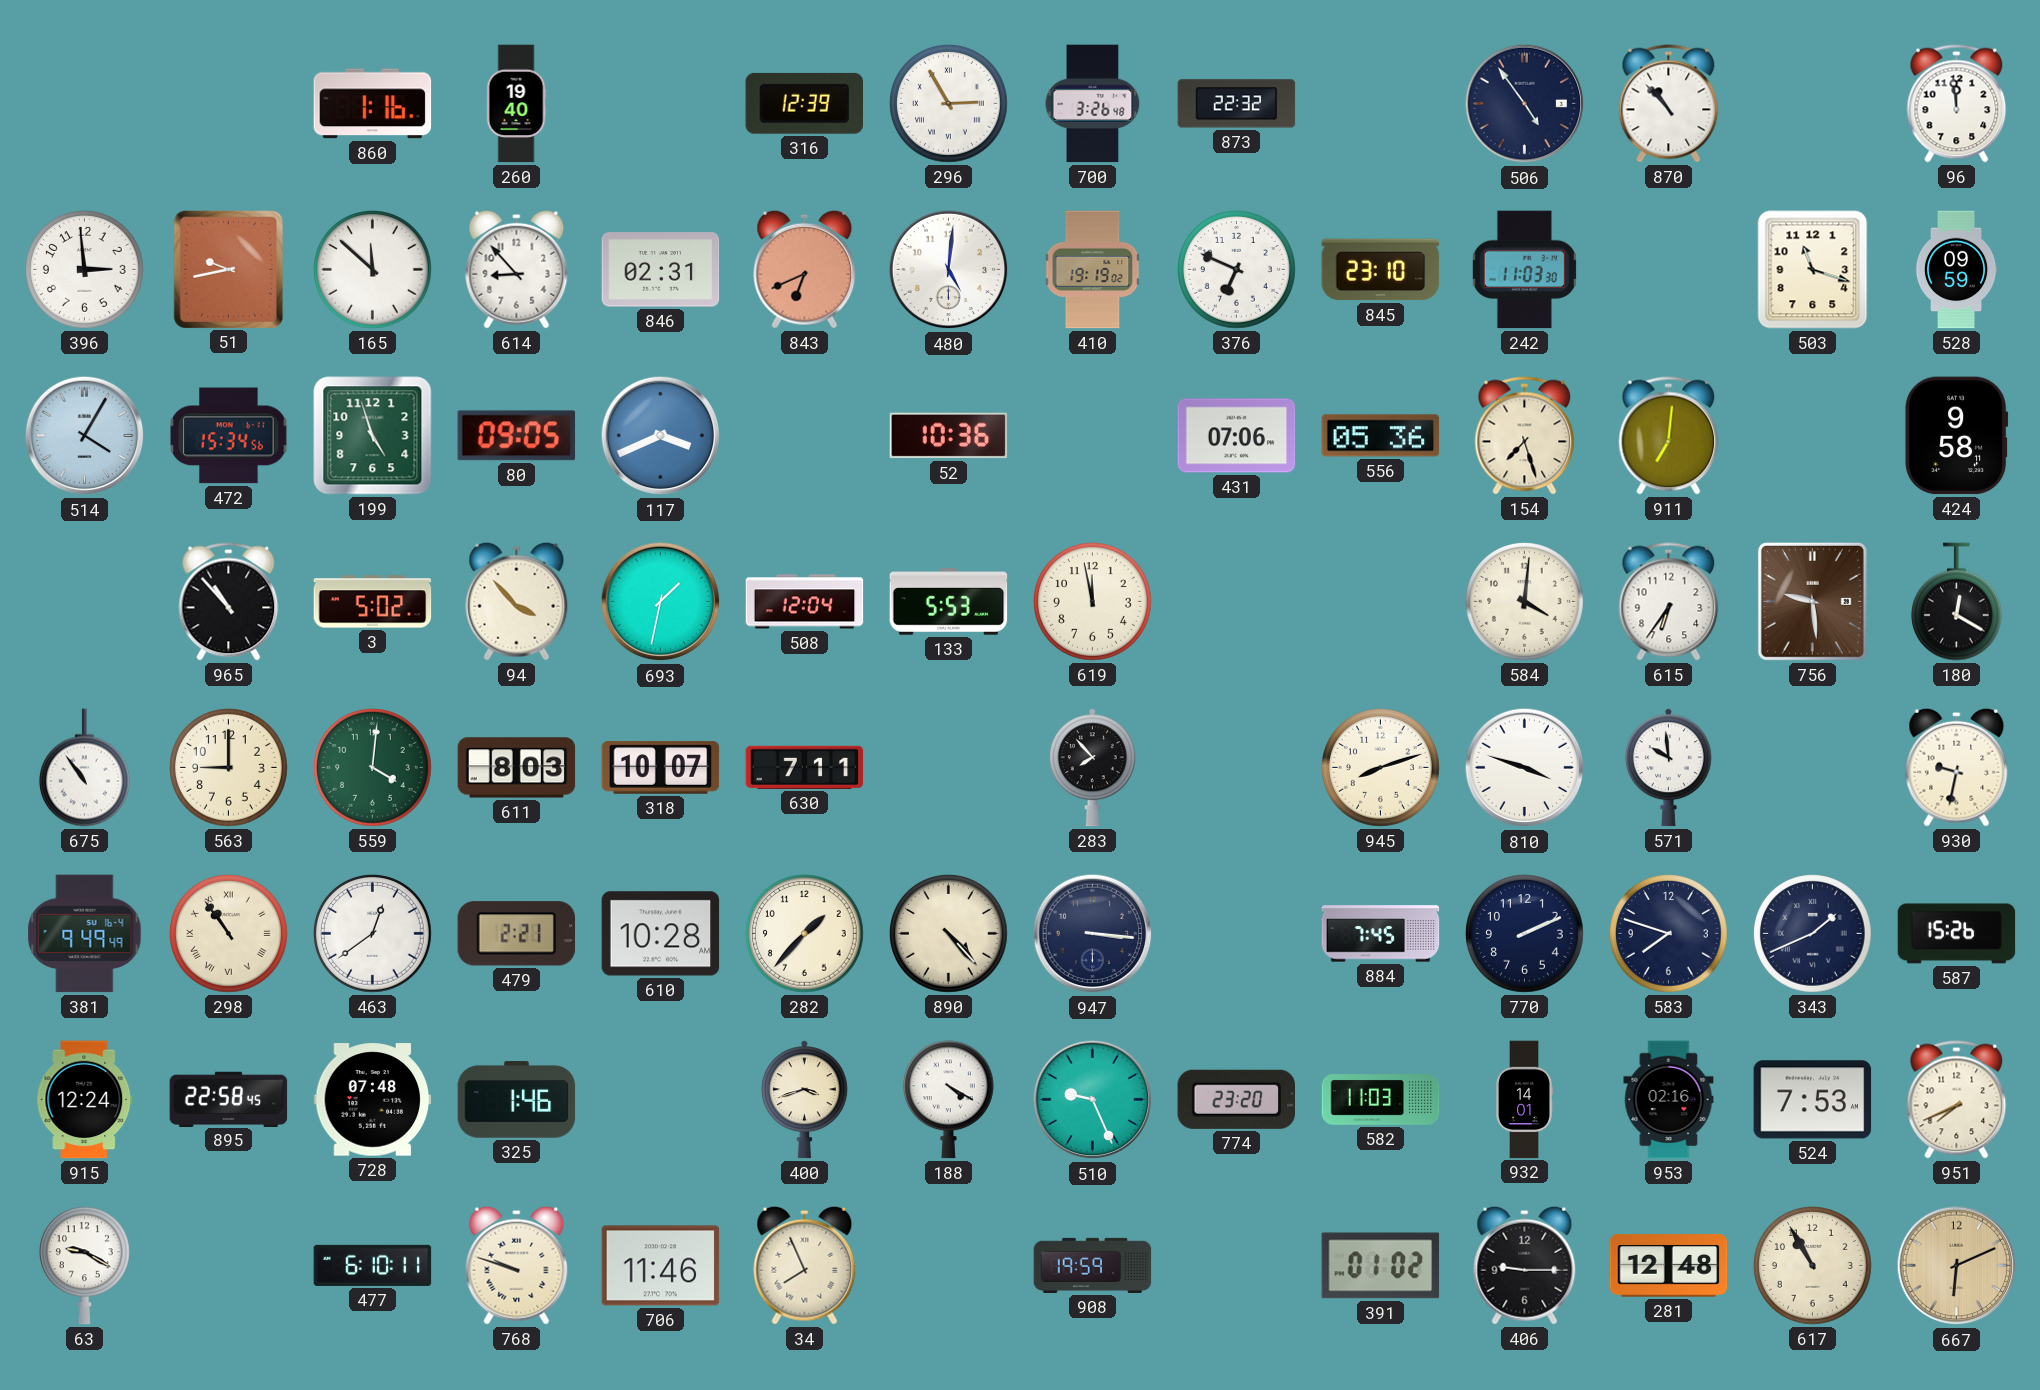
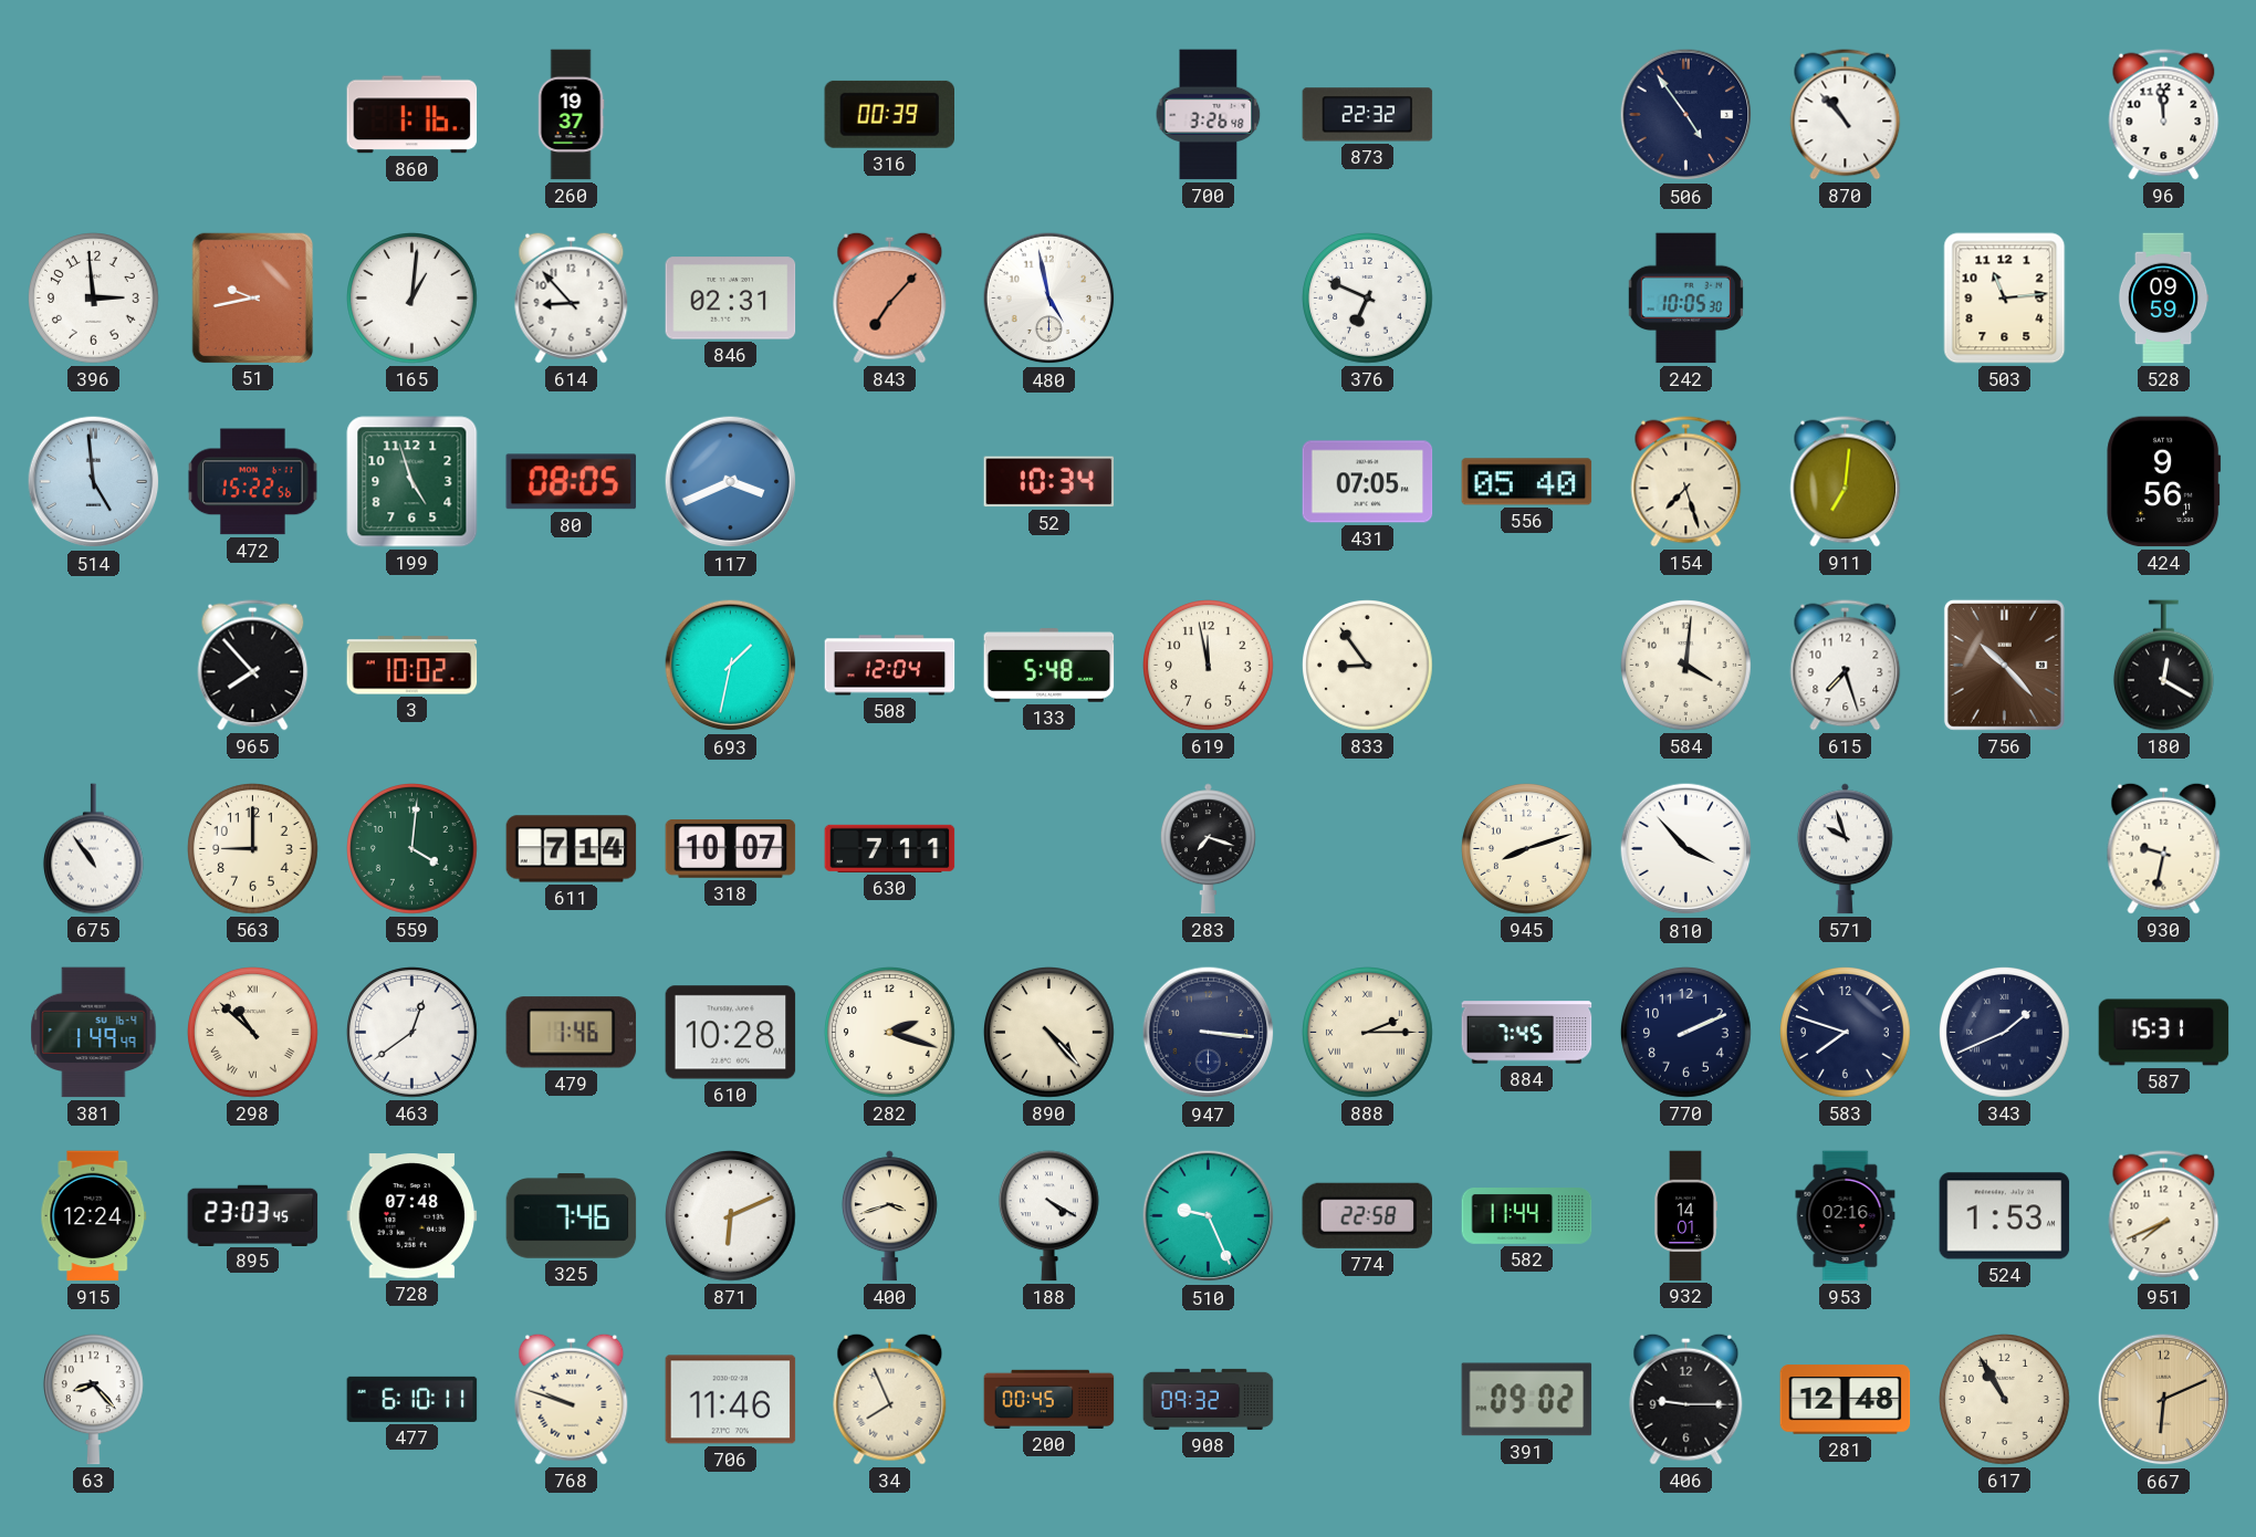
260: 19:40 -> 19:37
316: 12:39 -> 00:39
296: 2:55 -> none
165: 11:52 -> 1:01
843: 6:41 -> 7:07
480: 5:01 -> 4:58
410: 19:19 -> none
845: 23:10 -> none
242: 11:03 -> 10:05
503: 11:18 -> 11:14
514: 4:05 -> 4:59
472: 15:34 -> 15:22
80: 09:05 -> 08:05
52: 10:36 -> 10:34
431: 07:06 -> 07:05
556: 05:36 -> 05:40
424: 9:58 -> 9:56
965: 10:53 -> 7:53
3: 5:02 -> 10:02
94: 3:53 -> none
133: 5:53 -> 5:48
833: none -> 8:54
615: 6:36 -> 7:27
756: 9:29 -> 10:23
611: 8:03 -> 7:14
283: 7:53 -> 7:18
810: 3:48 -> 3:53
571: 9:59 -> 9:57
381: 9:49 -> 1:49
298: 10:54 -> 10:52
479: 2:21 -> 1:46
282: 1:37 -> 2:18
888: none -> 2:15
587: 15:26 -> 15:31
895: 22:58 -> 23:03
325: 1:46 -> 7:46
871: none -> 6:11
774: 23:20 -> 22:58
582: 11:03 -> 11:44
524: 7:53 -> 1:53
63: 9:20 -> 8:23
200: none -> 00:45
908: 19:59 -> 09:32
391: 01:02 -> 09:02
